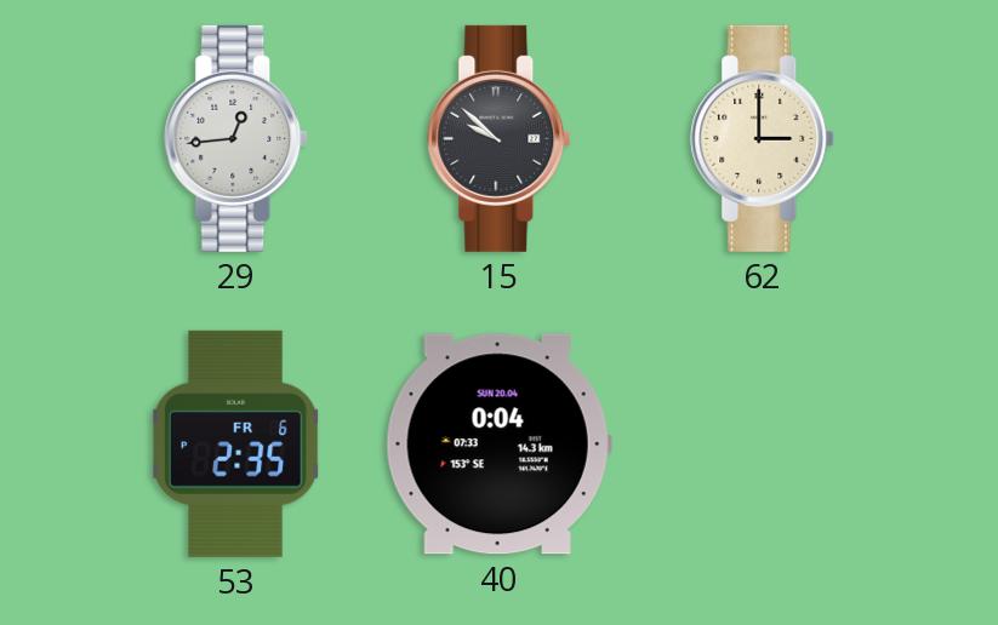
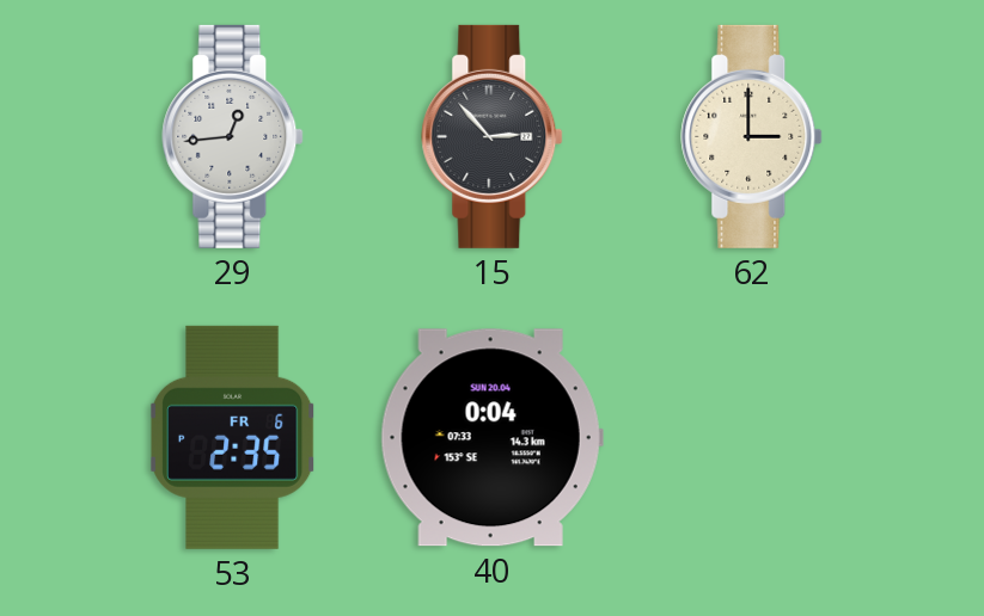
15: 9:52 -> 2:53
